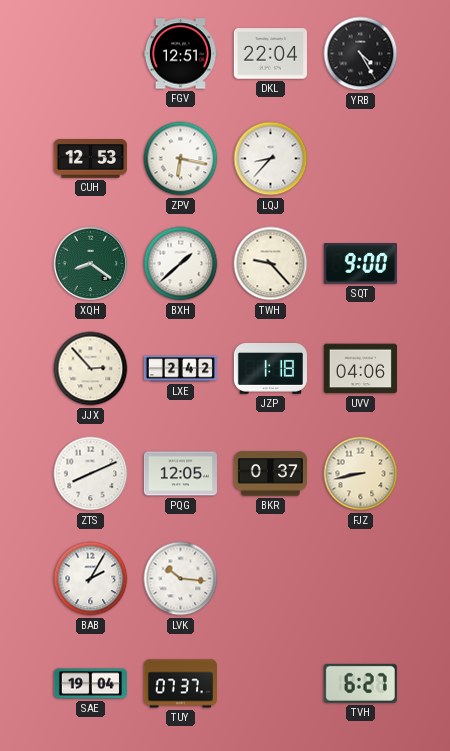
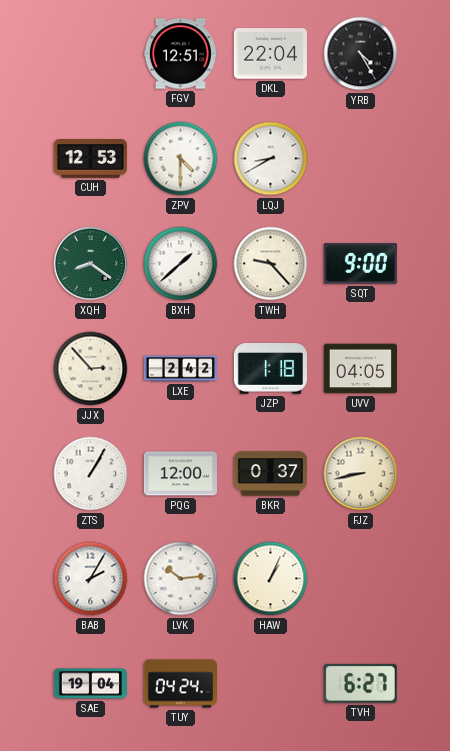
ZPV: 6:17 -> 4:30
LQJ: 8:37 -> 8:40
UVV: 04:06 -> 04:05
ZTS: 8:11 -> 1:05
PQG: 12:05 -> 12:00
LVK: 10:16 -> 10:14
HAW: none -> 1:04
TUY: 07:37 -> 04:24
